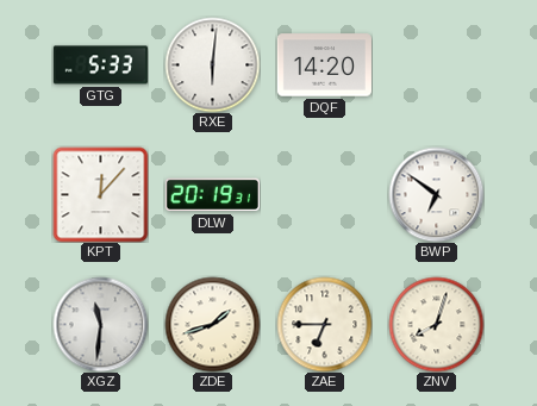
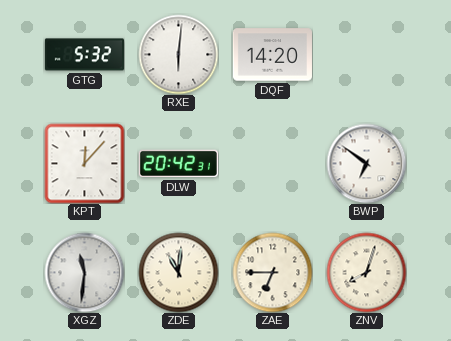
GTG: 5:33 -> 5:32
DLW: 20:19 -> 20:42
ZDE: 1:42 -> 11:01
